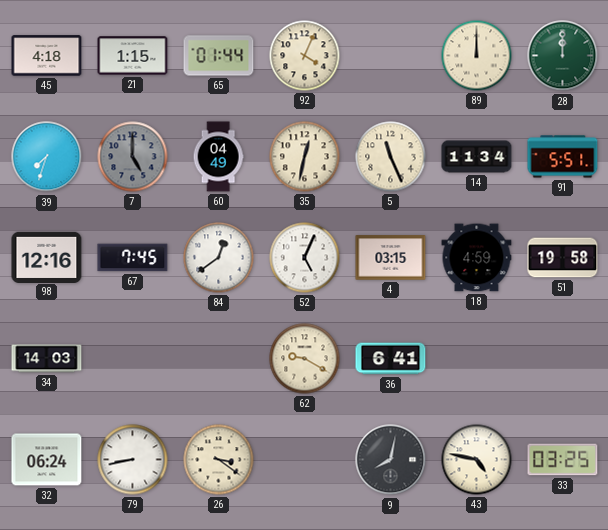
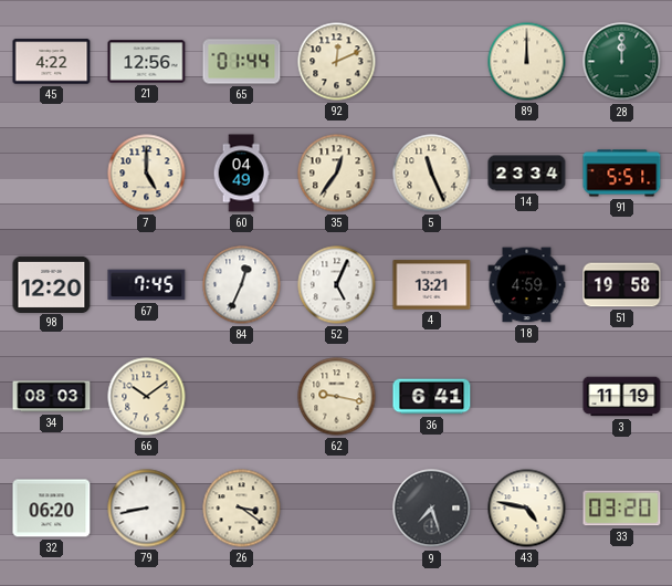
45: 4:18 -> 4:22
21: 1:15 -> 12:56
92: 4:04 -> 12:11
39: 7:33 -> none
7 dial: grey -> cream
35: 12:32 -> 12:36
14: 11:34 -> 23:34
98: 12:16 -> 12:20
84: 12:39 -> 12:34
4: 03:15 -> 13:21
34: 14:03 -> 08:03
66: none -> 10:09
62: 9:20 -> 9:17
3: none -> 11:19
32: 06:24 -> 06:20
9: 8:02 -> 7:27
33: 03:25 -> 03:20
